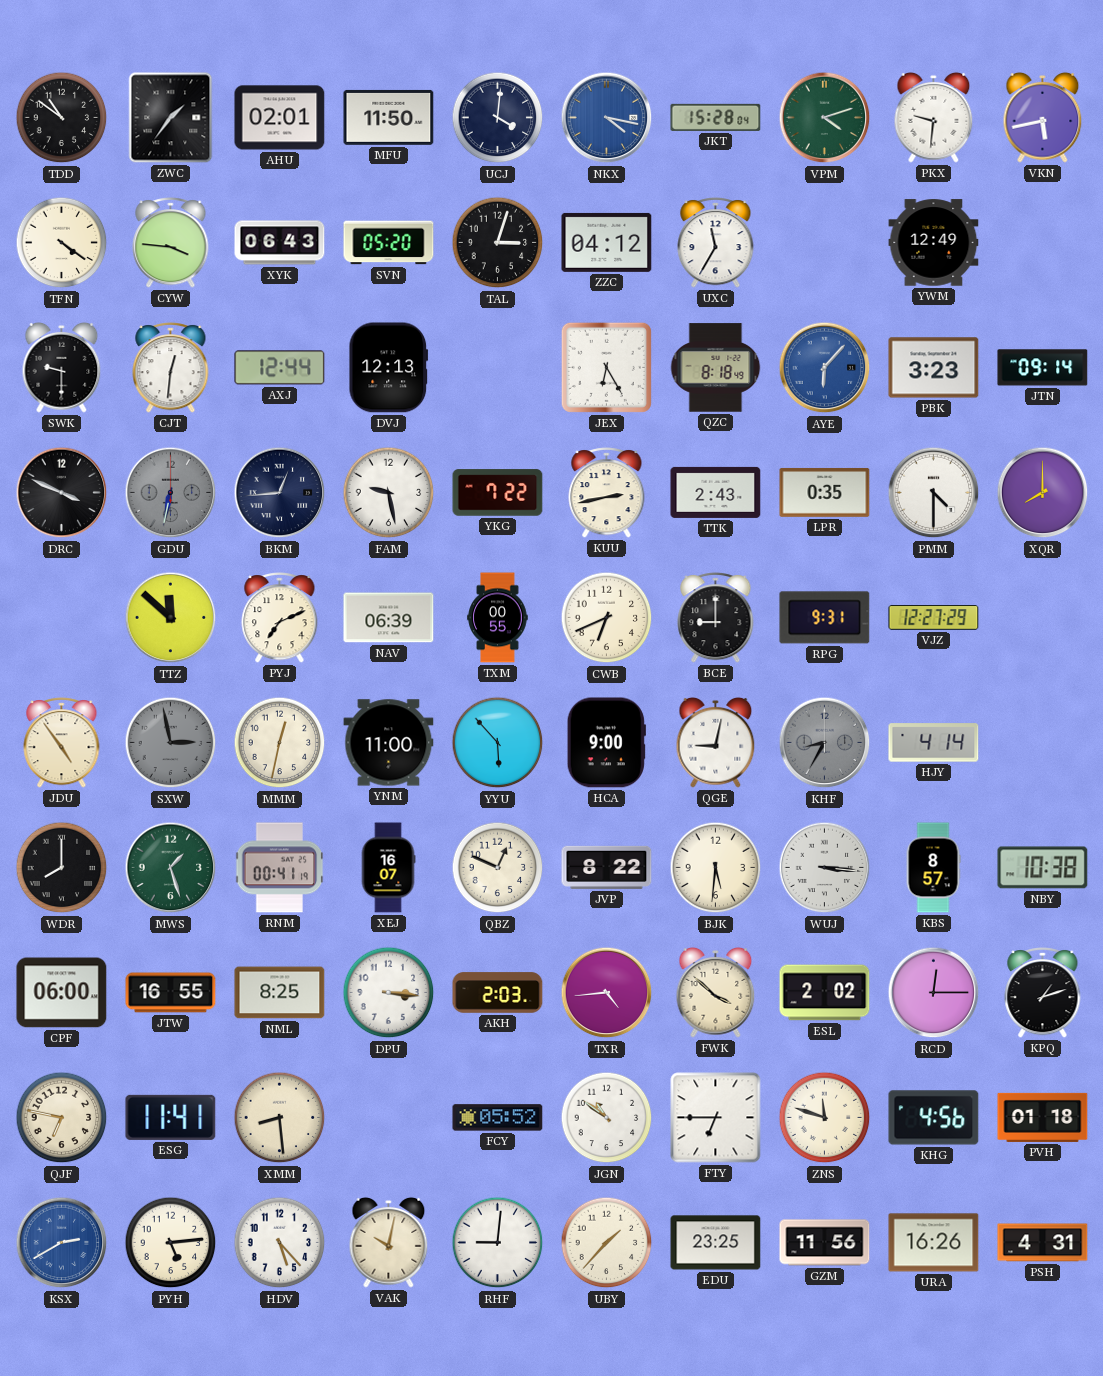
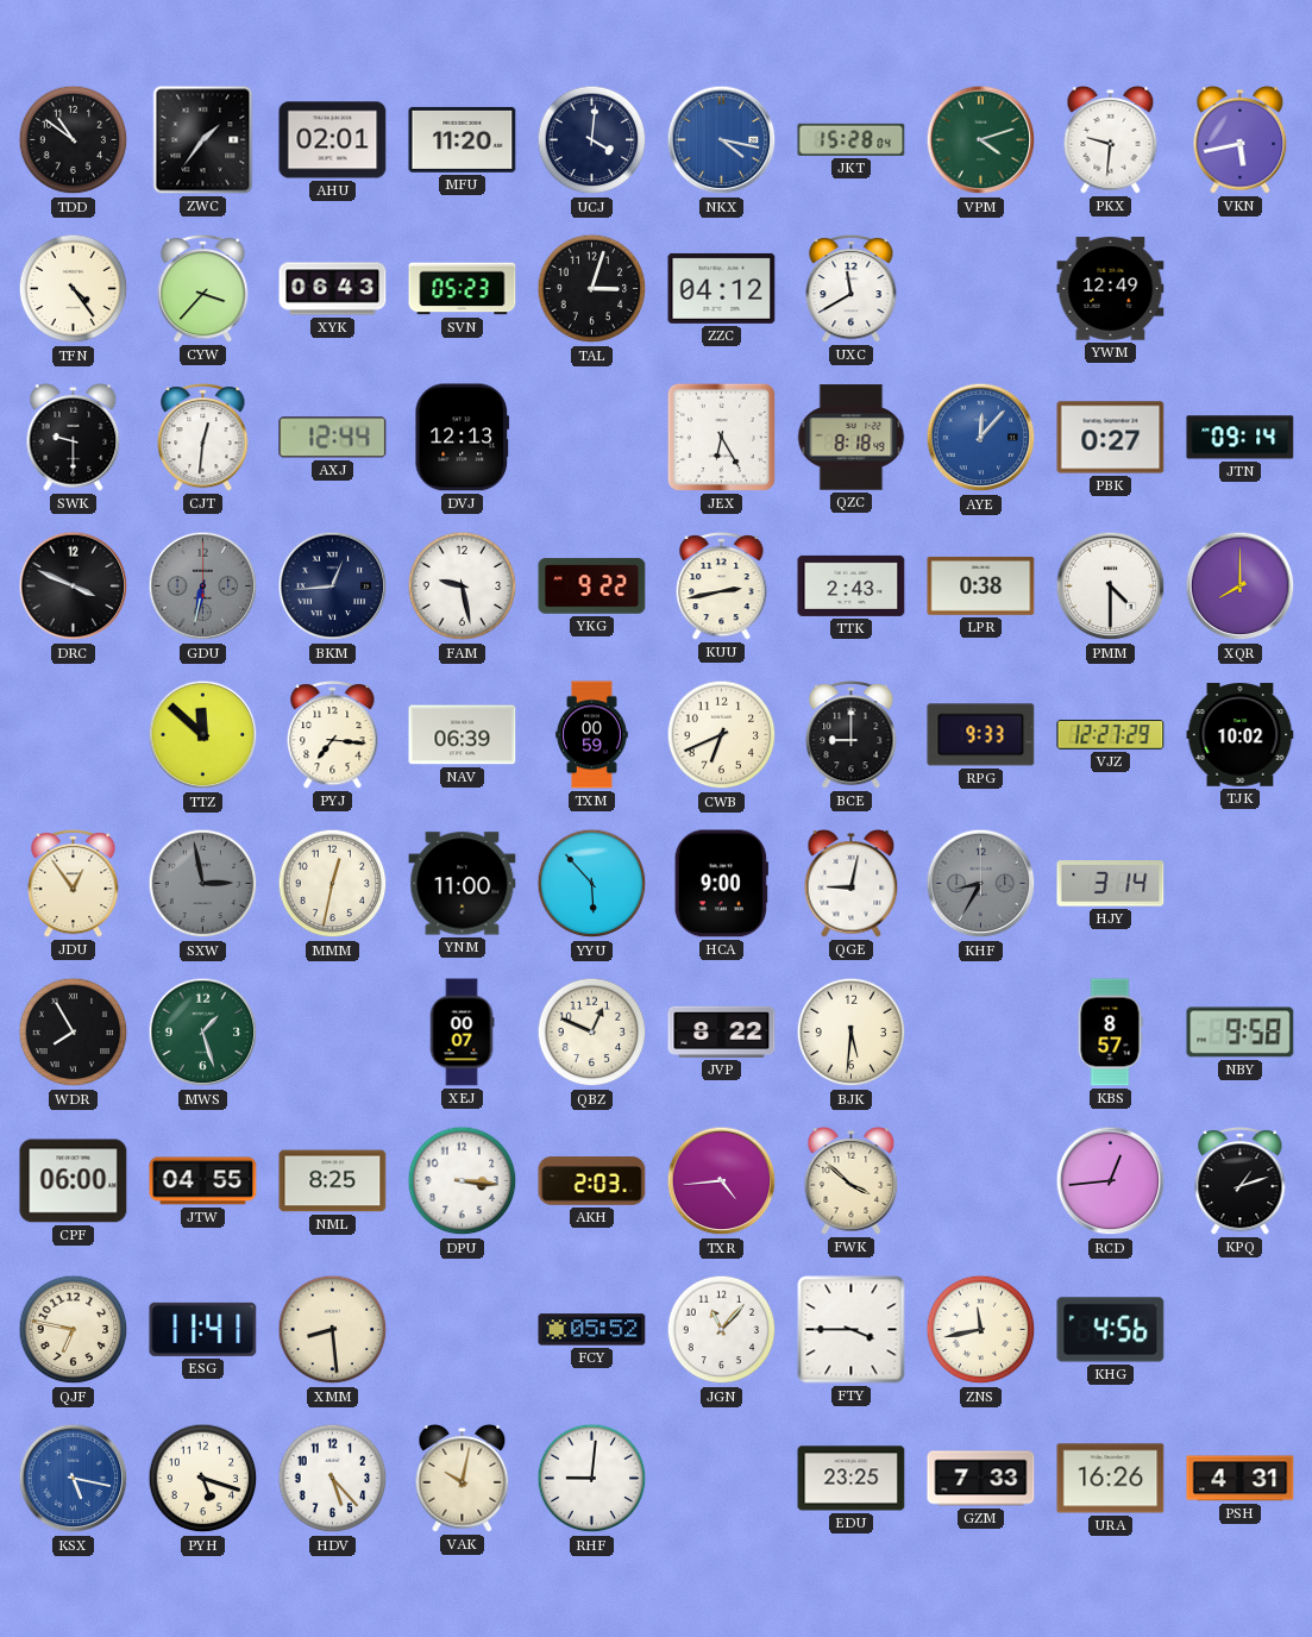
MFU: 11:50 -> 11:20
TFN: 4:21 -> 4:24
CYW: 3:46 -> 3:37
SVN: 05:20 -> 05:23
UXC: 11:35 -> 11:40
AYE: 6:07 -> 12:07
PBK: 3:23 -> 0:27
YKG: 7:22 -> 9:22
LPR: 0:35 -> 0:38
PYJ: 7:11 -> 7:16
TXM: 00:55 -> 00:59
RPG: 9:31 -> 9:33
TJK: none -> 10:02
JDU: 4:54 -> 12:54
HJY: 4:14 -> 3:14
WDR: 8:00 -> 7:55
RNM: 00:41 -> none
XEJ: 16:07 -> 00:07
WUJ: 3:16 -> none
NBY: 10:38 -> 9:58
JTW: 16:55 -> 04:55
ESL: 2:02 -> none
RCD: 12:15 -> 12:44
JGN: 10:51 -> 11:07
FTY: 6:45 -> 3:45
ZNS: 11:48 -> 11:43
PVH: 01:18 -> none
KSX: 2:40 -> 5:17
PYH: 5:14 -> 5:18
UBY: 1:37 -> none
GZM: 11:56 -> 7:33
